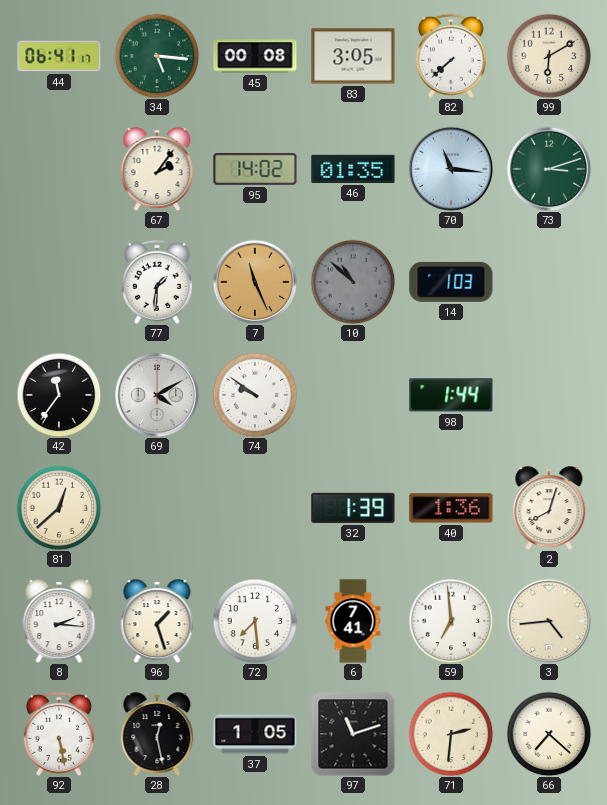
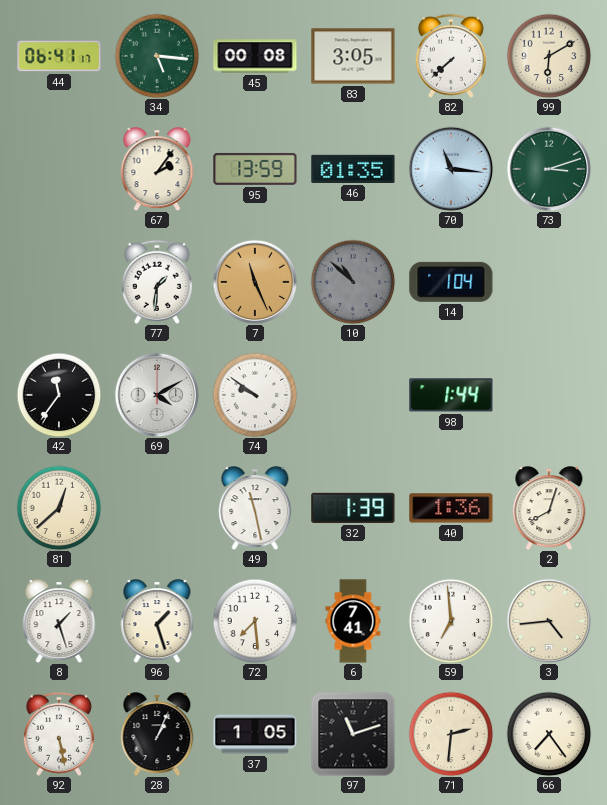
95: 14:02 -> 13:59
14: 1:03 -> 1:04
49: none -> 11:28
8: 2:16 -> 1:27
28: 12:28 -> 1:04
66: 7:22 -> 7:24
